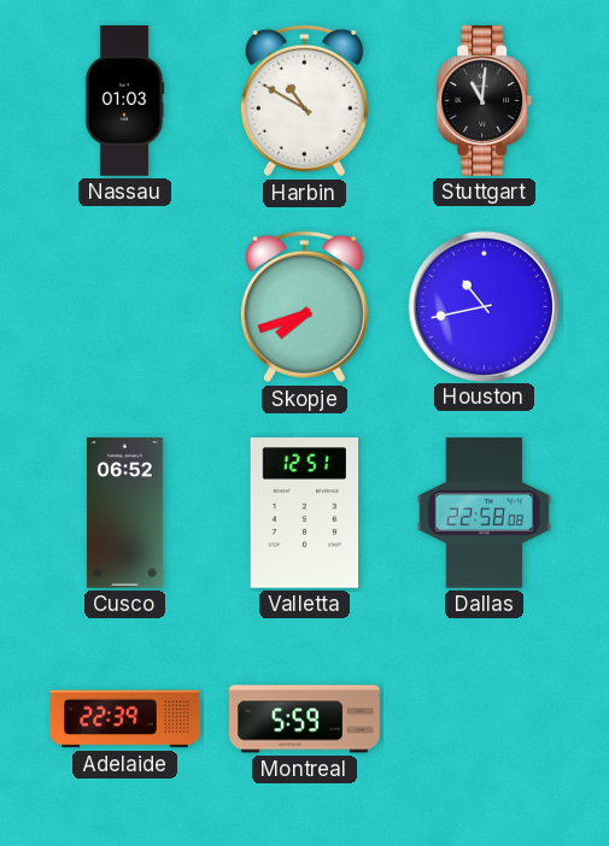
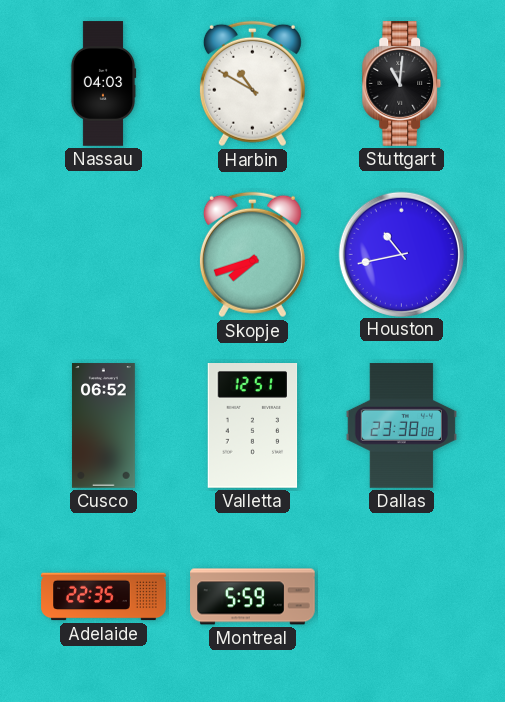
Nassau: 01:03 -> 04:03
Dallas: 22:58 -> 23:38
Adelaide: 22:39 -> 22:35
